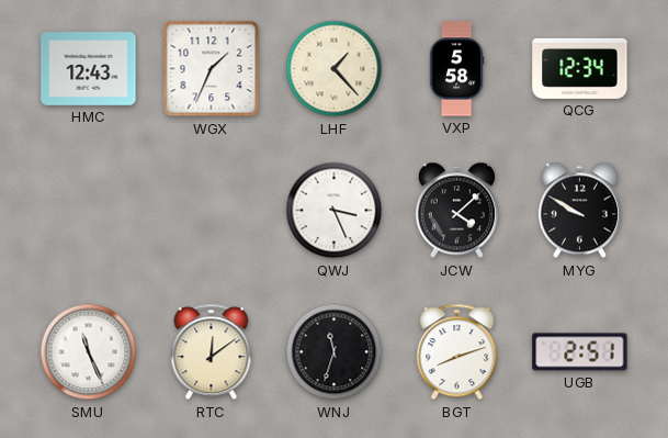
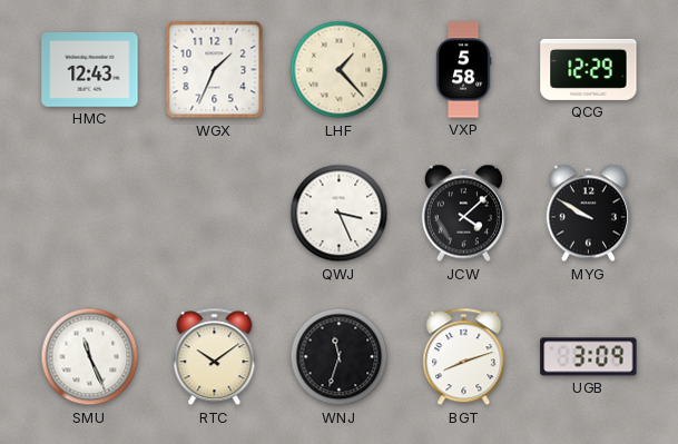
QCG: 12:34 -> 12:29
RTC: 12:09 -> 10:09
UGB: 2:51 -> 3:09
